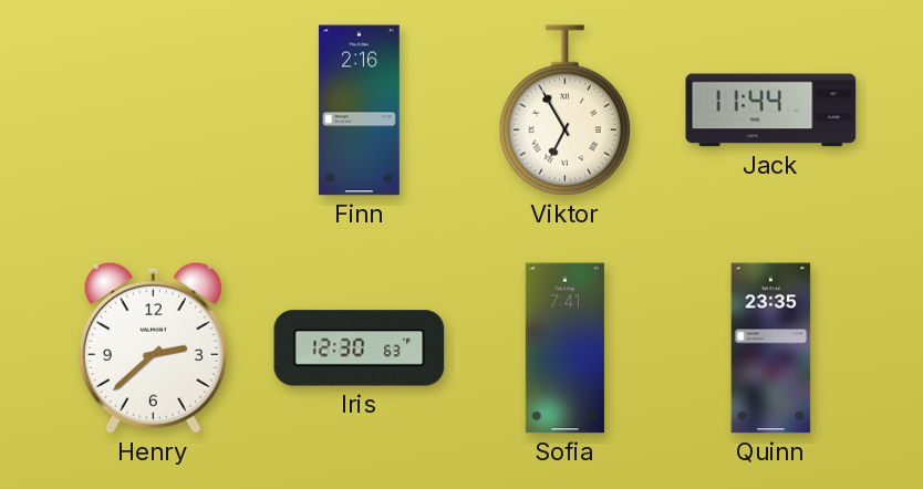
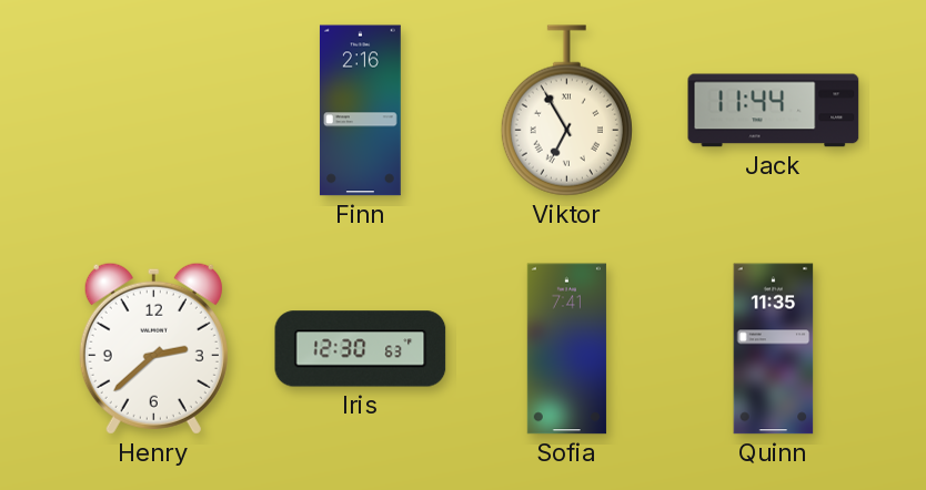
Quinn: 23:35 -> 11:35
